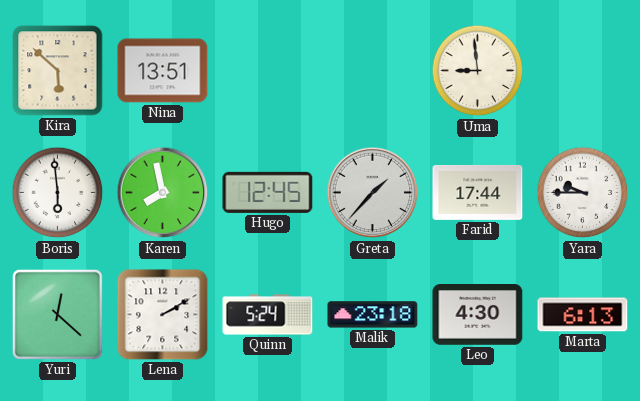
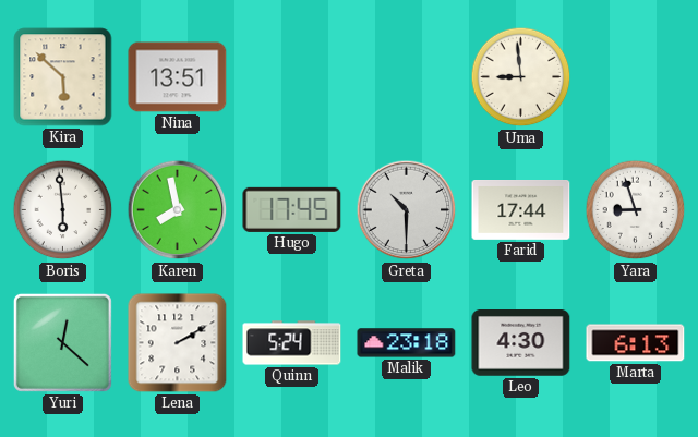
Hugo: 12:45 -> 17:45
Greta: 1:37 -> 10:30
Yara: 9:45 -> 8:57
